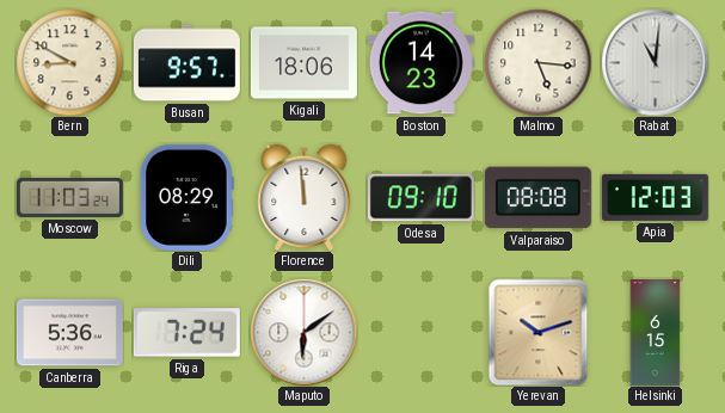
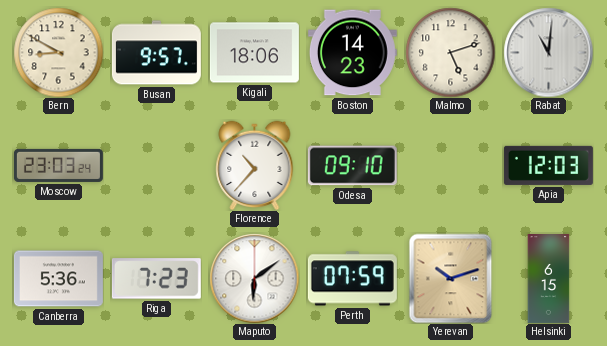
Malmo: 5:16 -> 5:12
Moscow: 11:03 -> 23:03
Dili: 08:29 -> none
Florence: 11:59 -> 10:37
Valparaiso: 08:08 -> none
Riga: 7:24 -> 7:23
Perth: none -> 07:59
